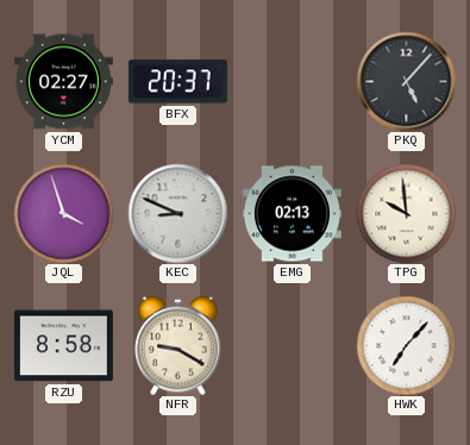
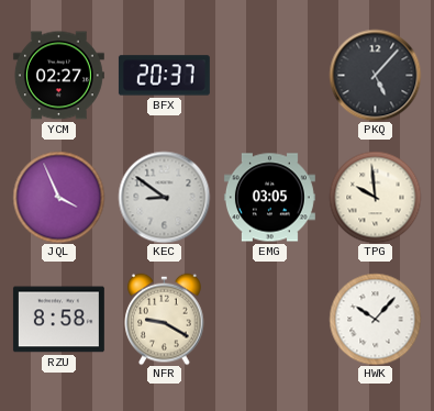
JQL: 3:57 -> 3:56
KEC: 8:49 -> 8:51
EMG: 02:13 -> 03:05
HWK: 7:07 -> 10:07
